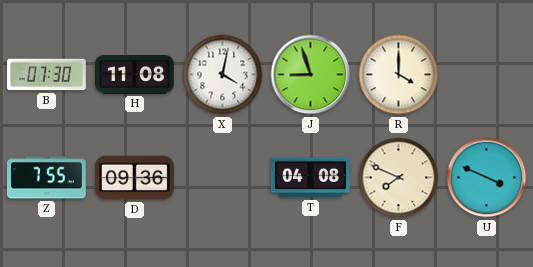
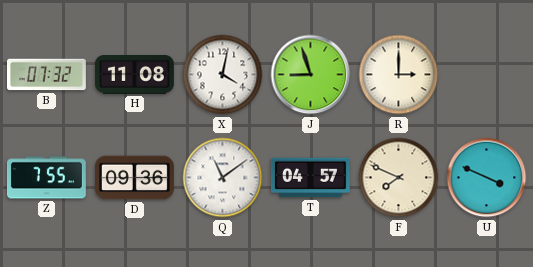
B: 07:30 -> 07:32
R: 4:00 -> 3:00
Q: none -> 11:09
T: 04:08 -> 04:57
